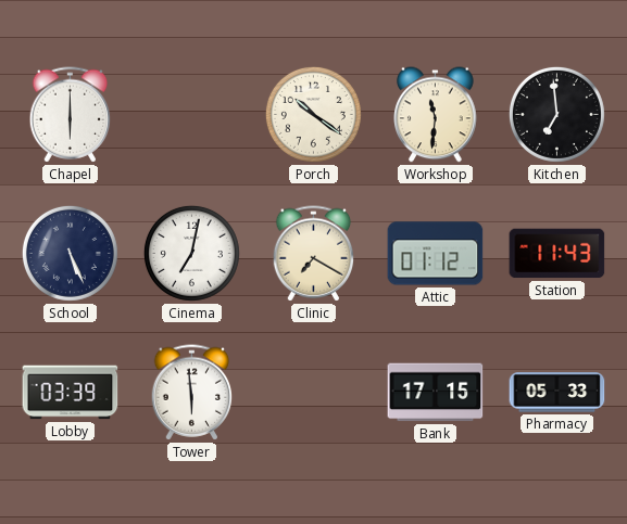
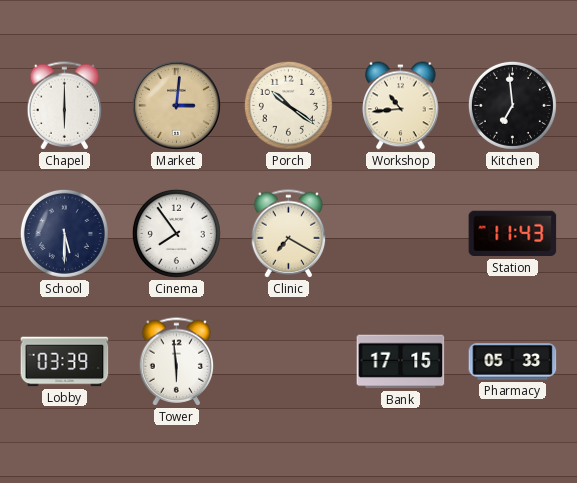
Market: none -> 3:01
Workshop: 11:31 -> 10:44
School: 5:26 -> 5:30
Cinema: 7:02 -> 7:54
Attic: 01:12 -> none
